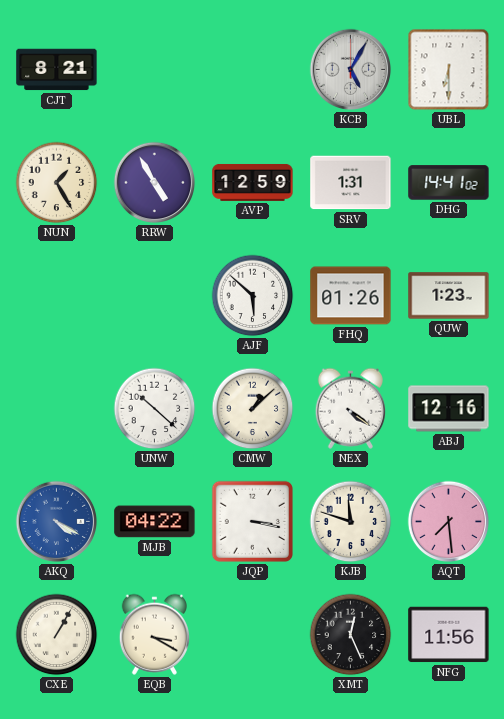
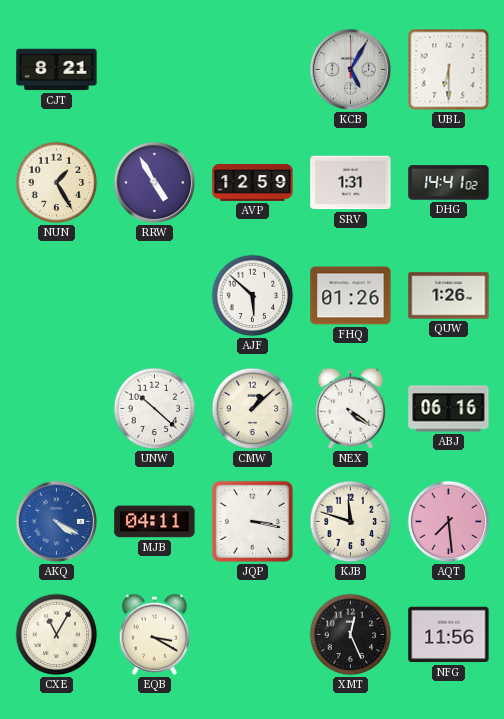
QUW: 1:23 -> 1:26
ABJ: 12:16 -> 06:16
MJB: 04:22 -> 04:11
CXE: 1:05 -> 11:05
